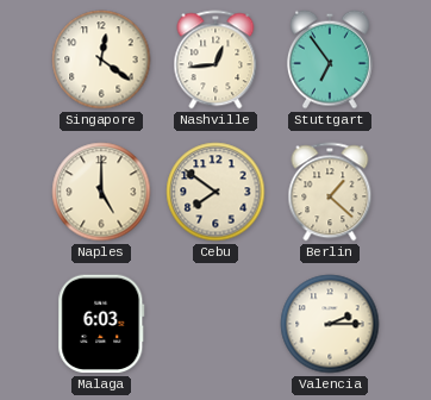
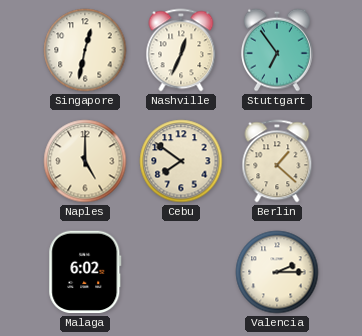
Singapore: 12:21 -> 12:32
Nashville: 12:44 -> 12:34
Malaga: 6:03 -> 6:02
